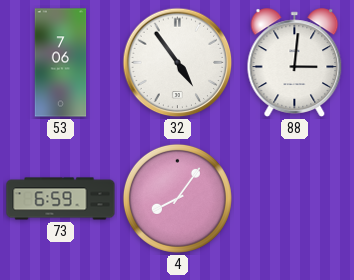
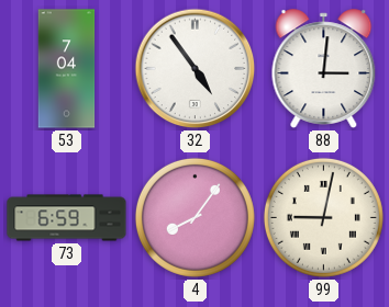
53: 7:06 -> 7:04
99: none -> 9:02
